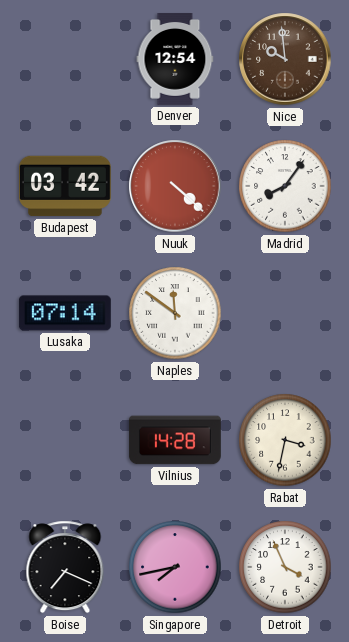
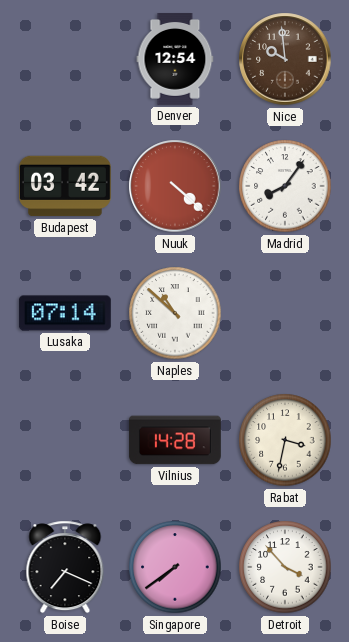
Naples: 11:51 -> 10:52
Singapore: 7:43 -> 7:39
Detroit: 3:56 -> 3:53
